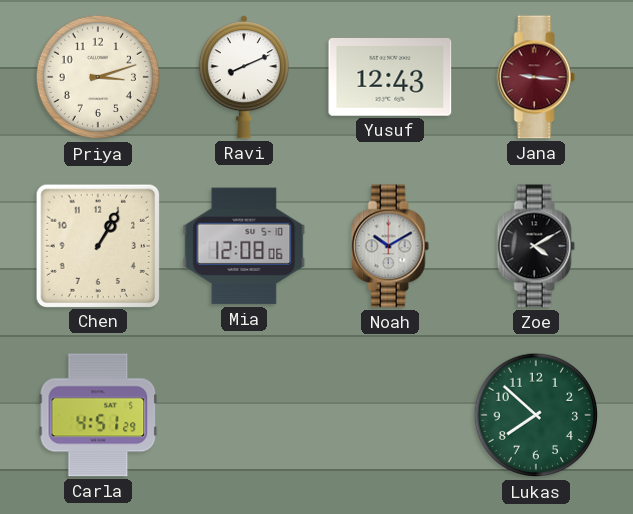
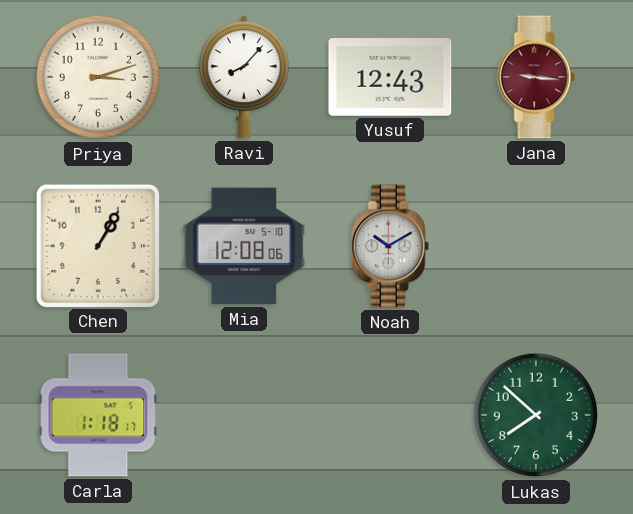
Ravi: 8:11 -> 8:07
Zoe: 4:10 -> none
Carla: 4:51 -> 1:18
